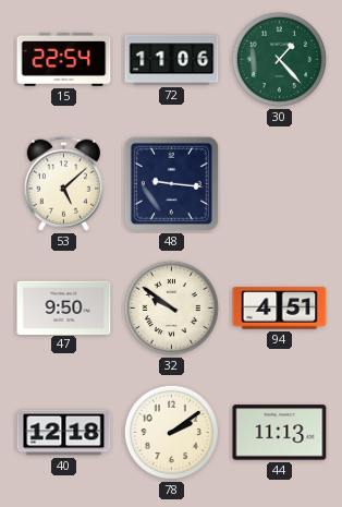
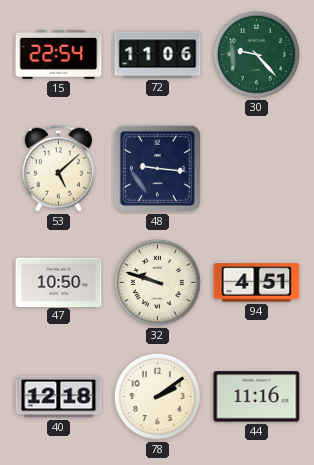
30: 1:23 -> 9:23
47: 9:50 -> 10:50
32: 9:51 -> 9:48
44: 11:13 -> 11:16
